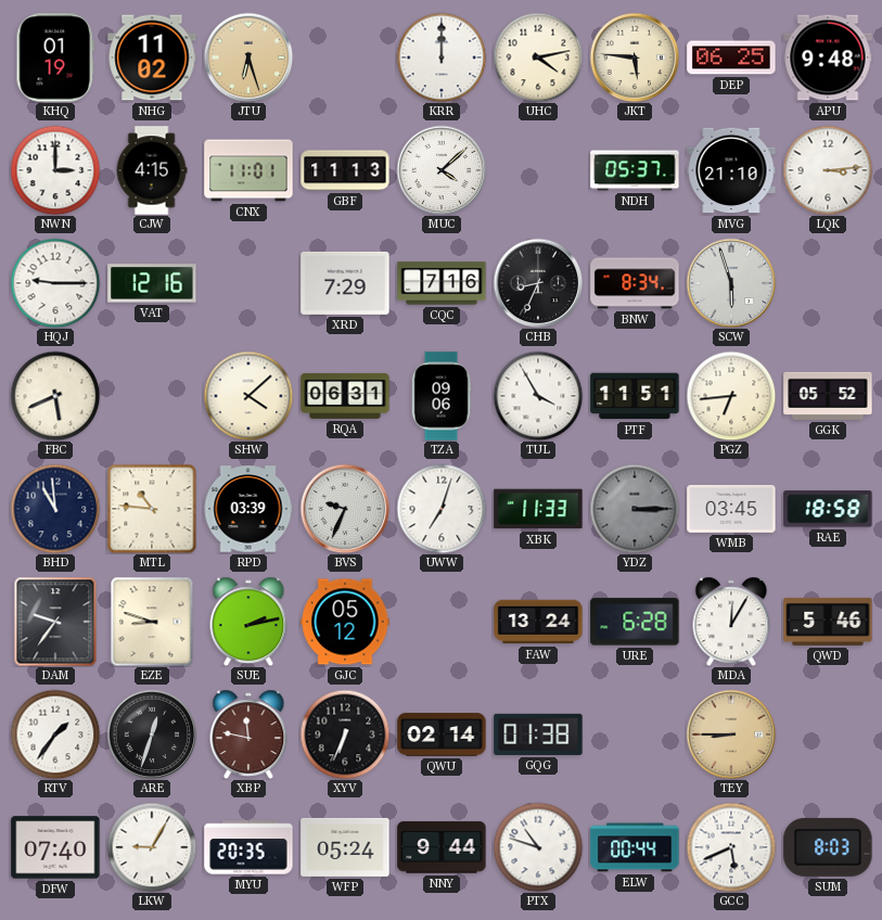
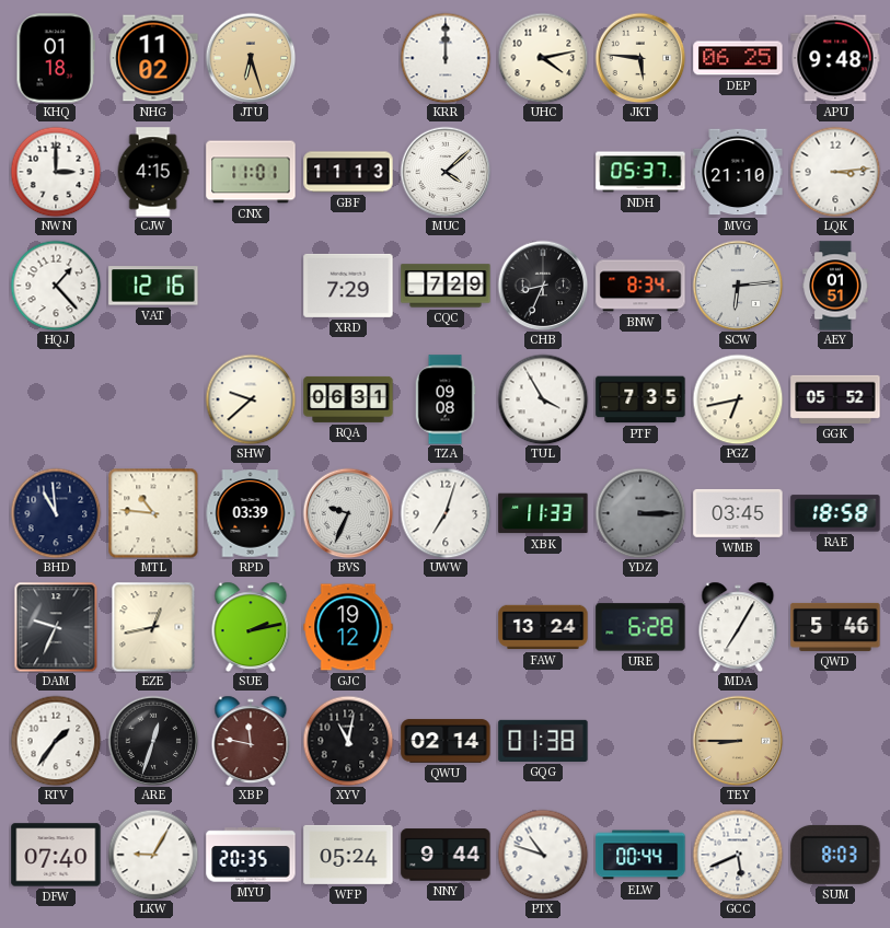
KHQ: 01:19 -> 01:18
HQJ: 9:15 -> 1:23
CQC: 7:16 -> 7:29
SCW: 5:57 -> 6:14
AEY: none -> 01:51
FBC: 5:41 -> none
SHW: 4:08 -> 9:38
TZA: 09:06 -> 09:08
PTF: 11:51 -> 7:35
PGZ: 6:44 -> 6:43
DAM: 9:36 -> 9:34
EZE: 8:48 -> 12:43
GJC: 05:12 -> 19:12
MDA: 12:05 -> 7:05
XYV: 6:34 -> 11:02
